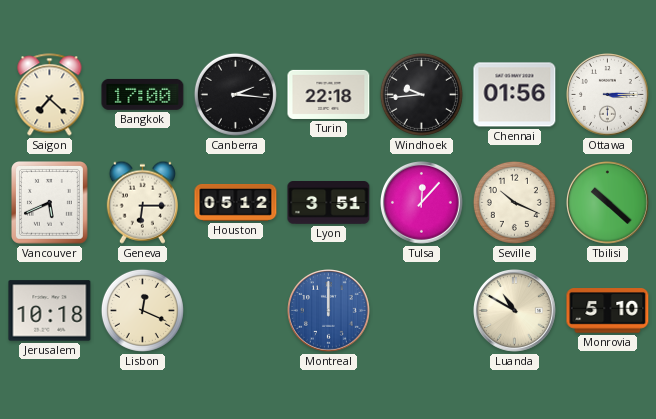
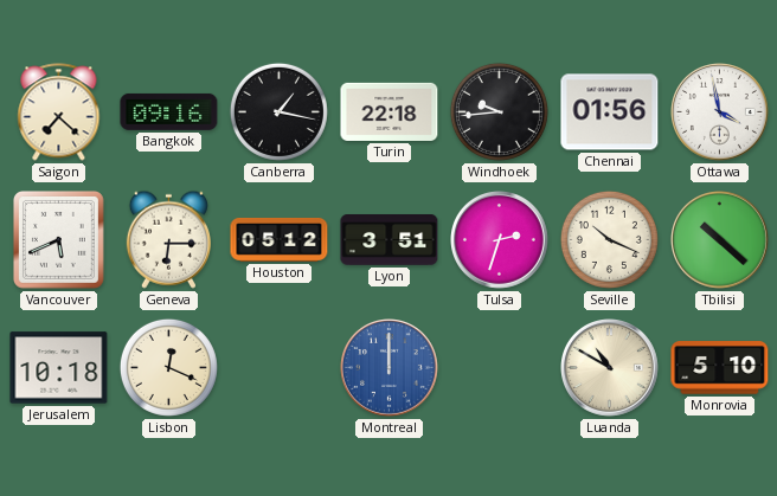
Bangkok: 17:00 -> 09:16
Canberra: 2:16 -> 1:17
Ottawa: 3:15 -> 3:58
Tulsa: 12:07 -> 2:33
